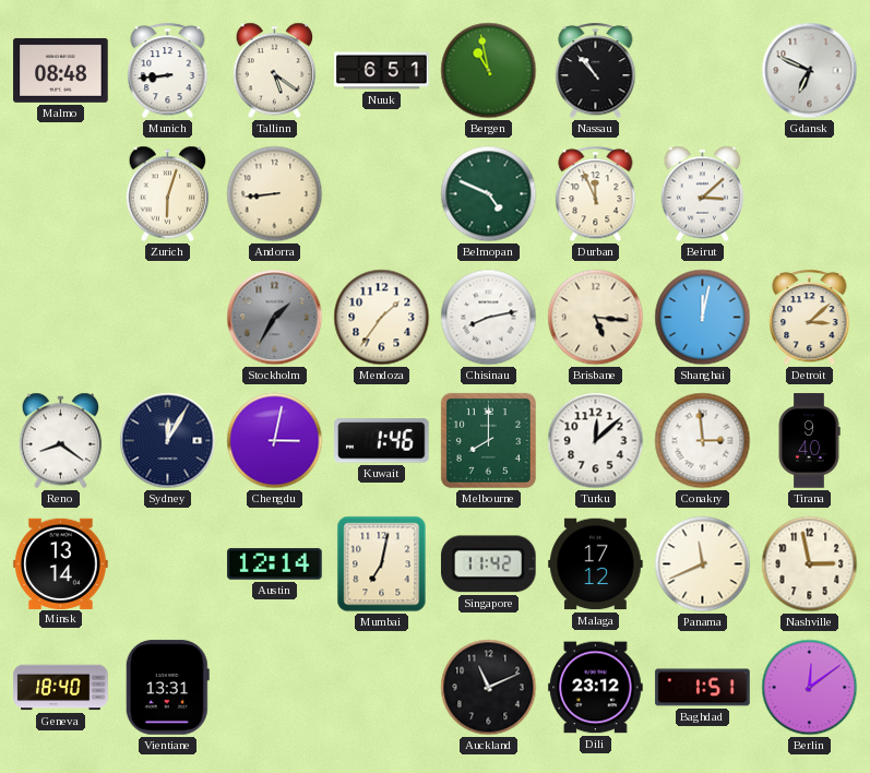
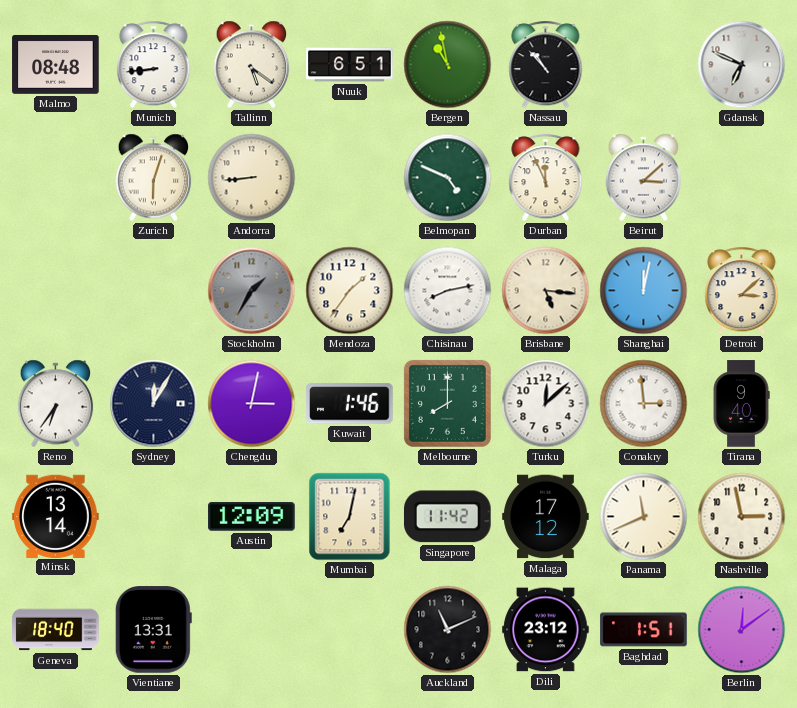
Reno: 8:21 -> 6:36
Austin: 12:14 -> 12:09
